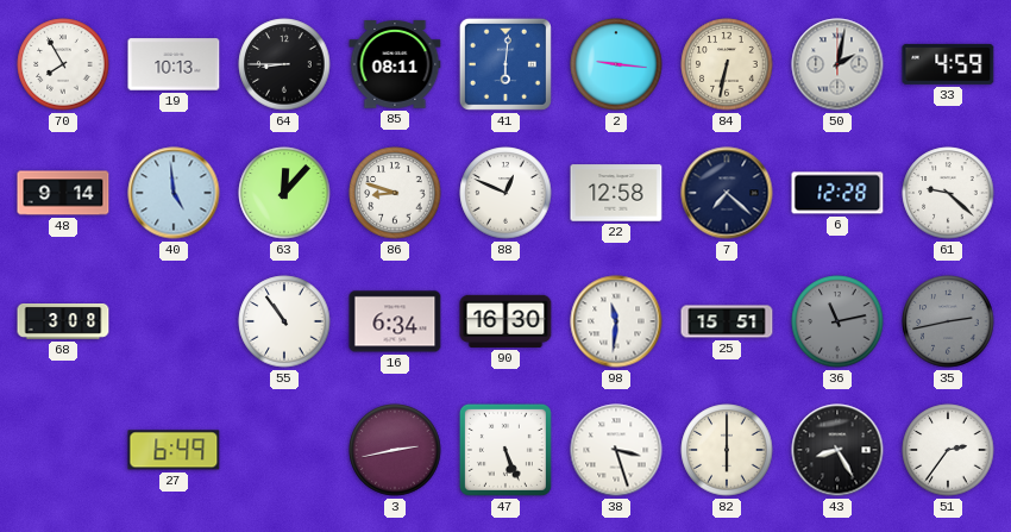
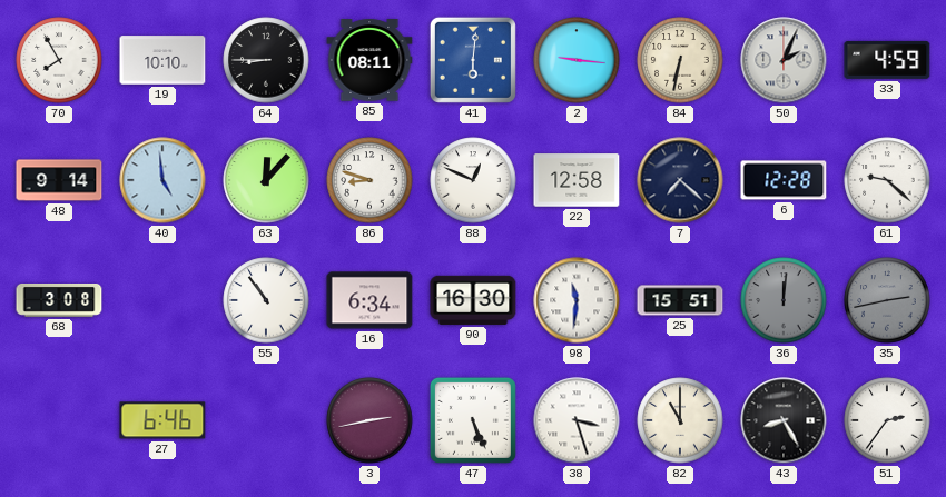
19: 10:13 -> 10:10
50: 2:02 -> 2:04
36: 11:13 -> 12:01
27: 6:49 -> 6:46
82: 6:00 -> 11:00
